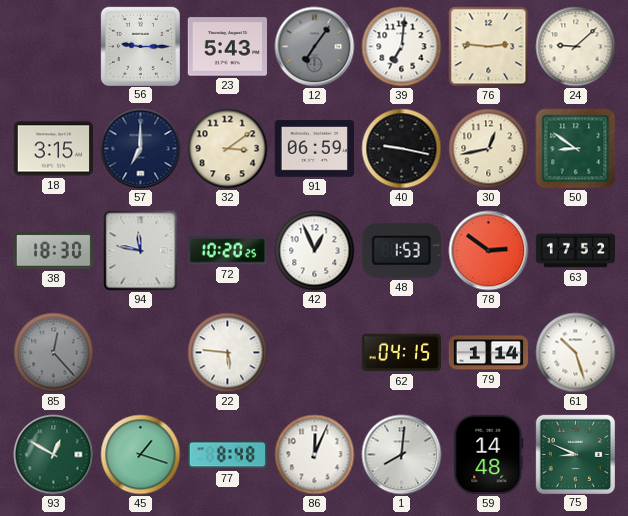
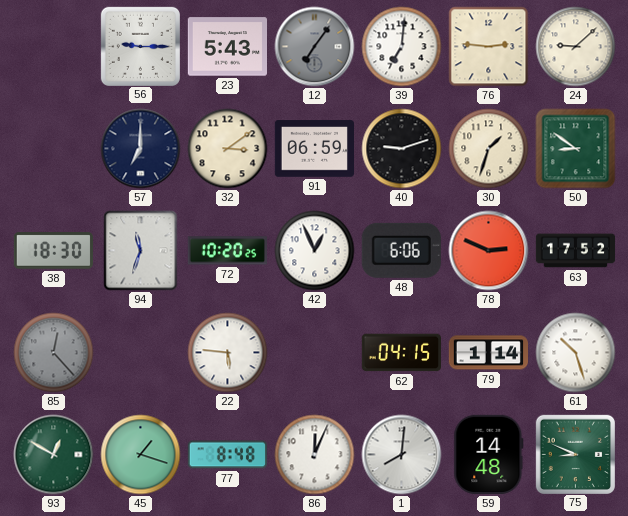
18: 3:15 -> none
40: 9:17 -> 9:12
30: 12:43 -> 1:33
94: 11:47 -> 11:33
48: 1:53 -> 6:06
78: 2:51 -> 2:49
